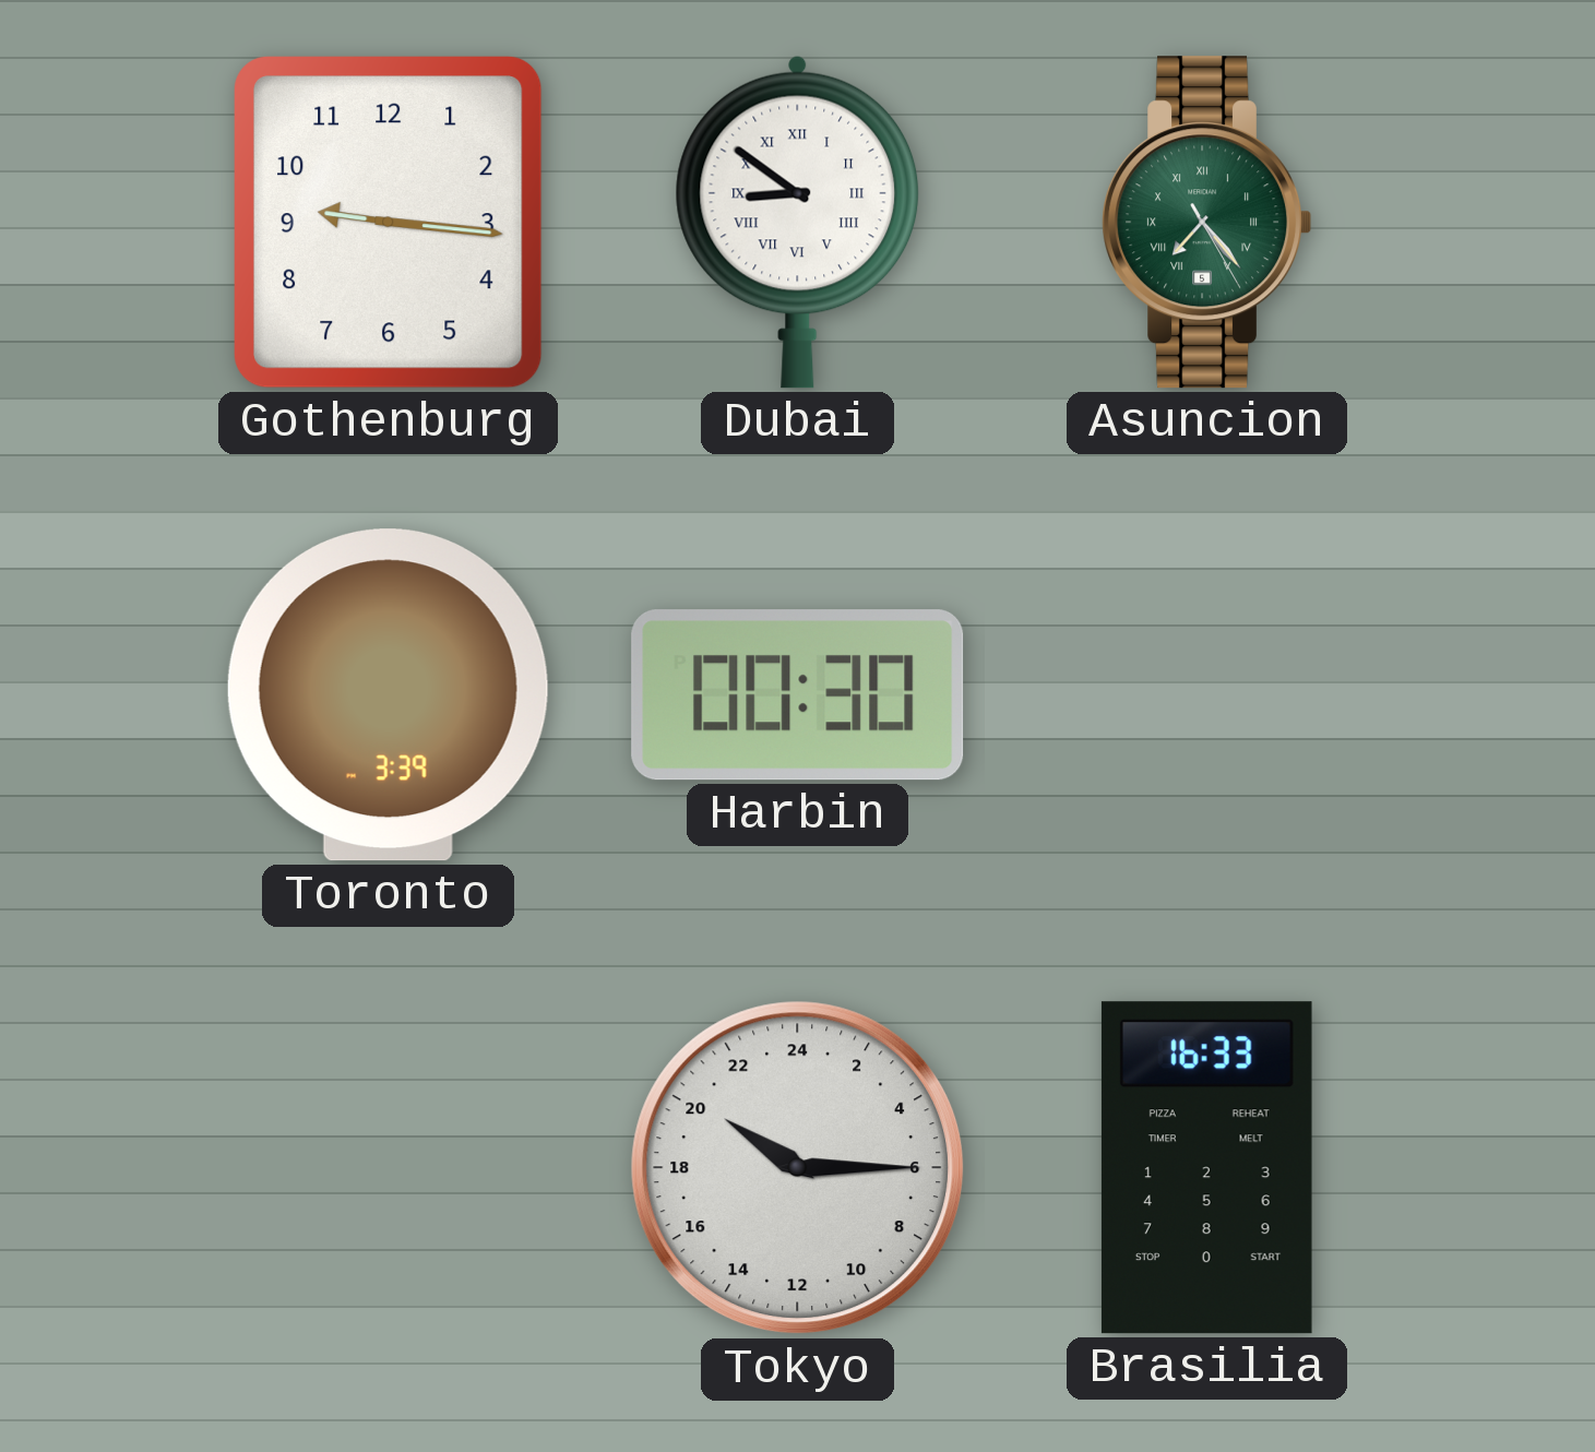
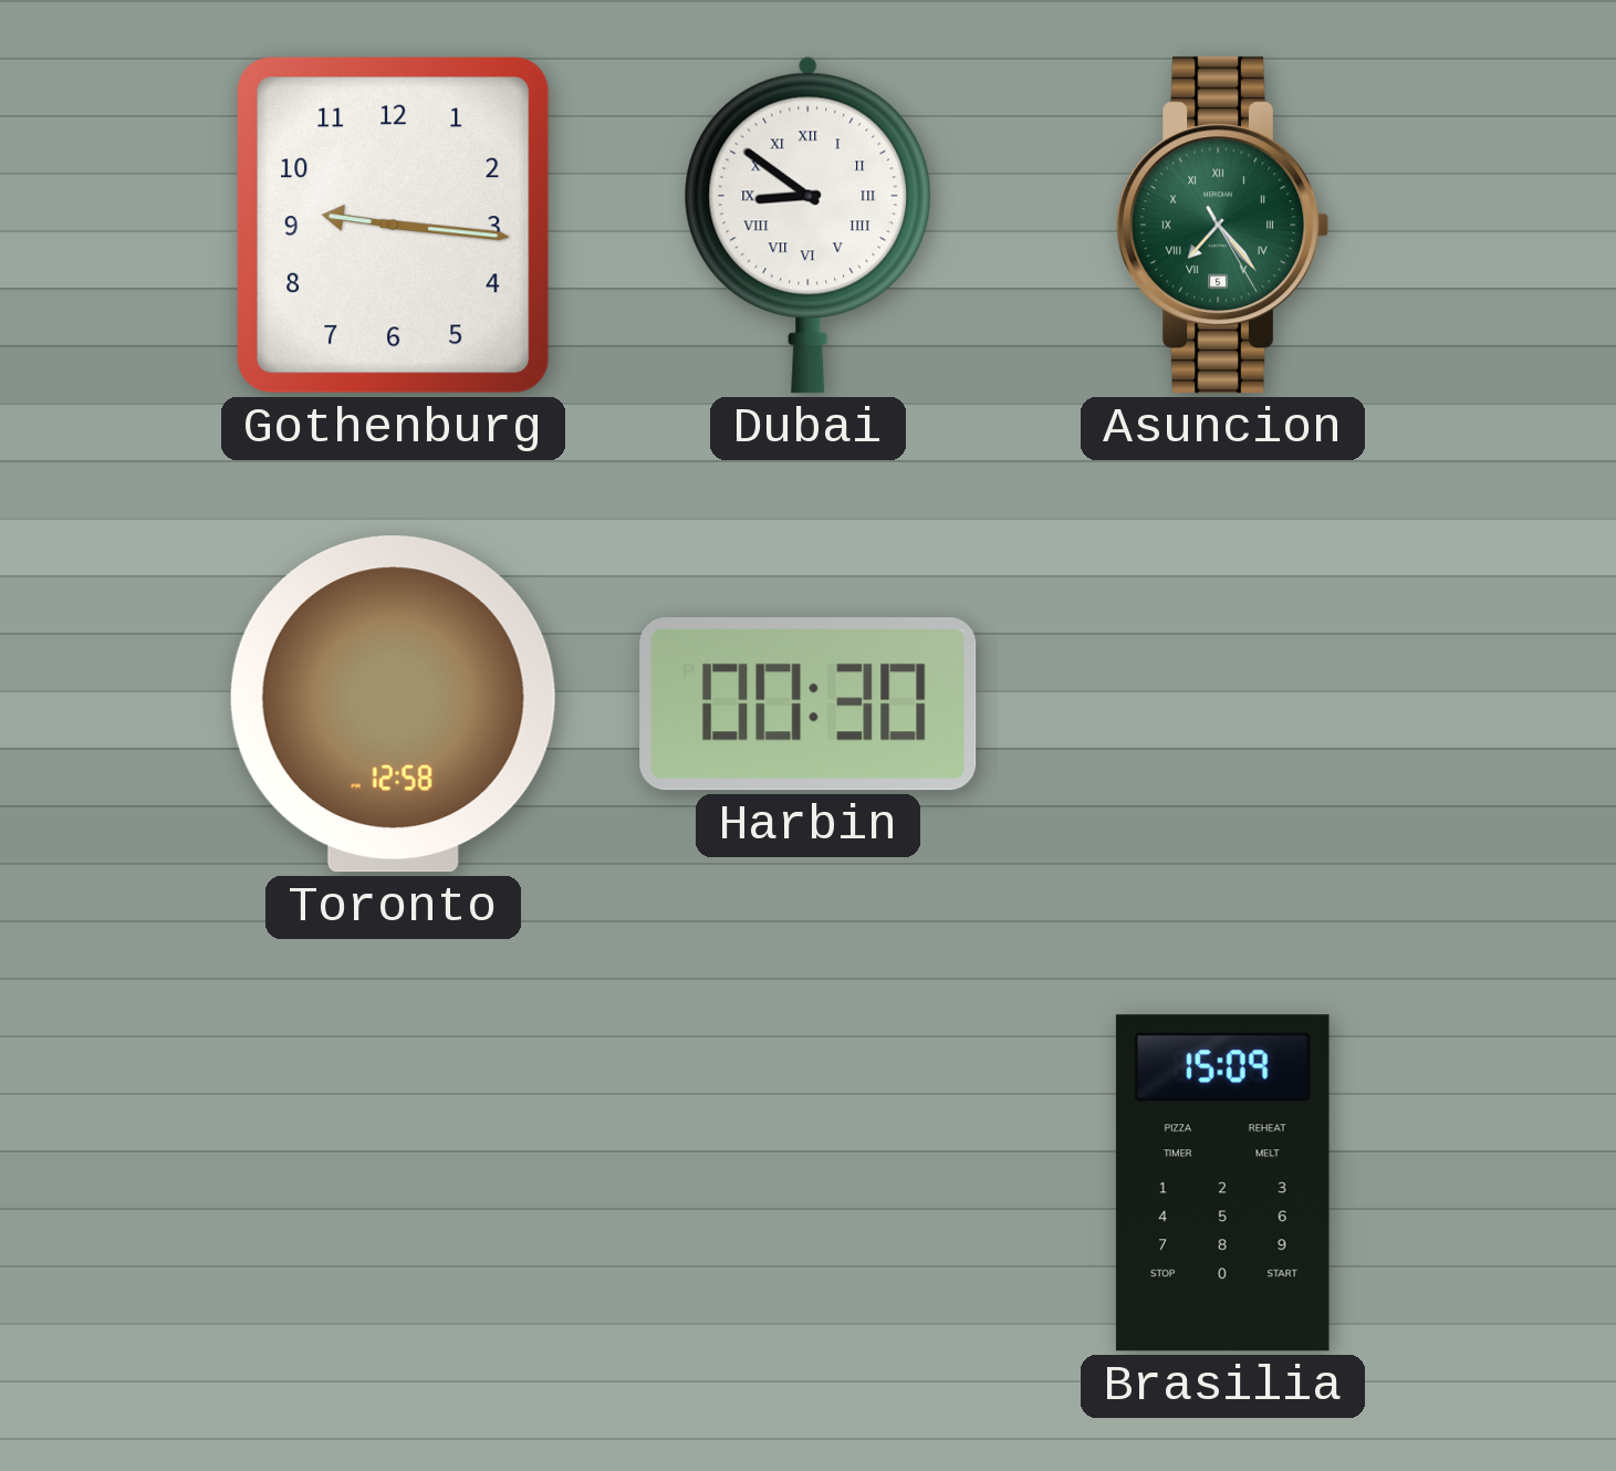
Toronto: 3:39 -> 12:58
Tokyo: 20:15 -> none
Brasilia: 16:33 -> 15:09
